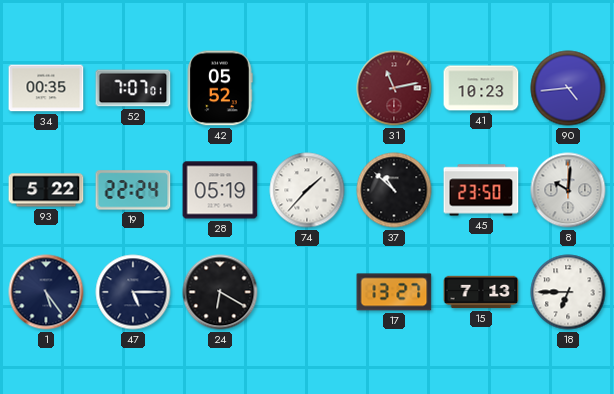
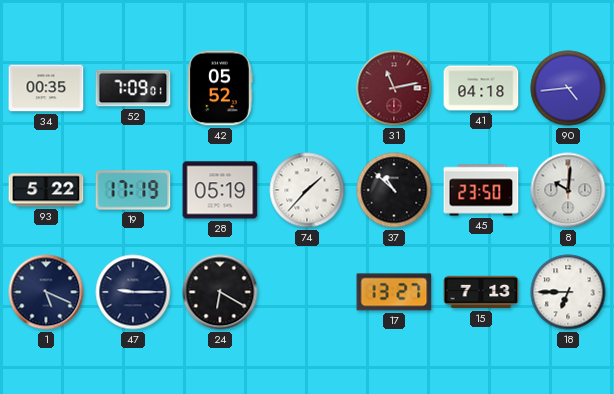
52: 7:07 -> 7:09
41: 10:23 -> 04:18
19: 22:24 -> 17:19
1: 5:24 -> 5:19
47: 5:15 -> 9:15
